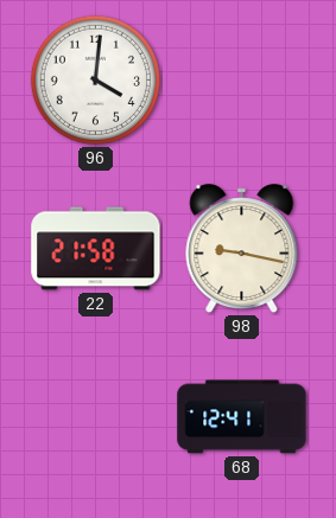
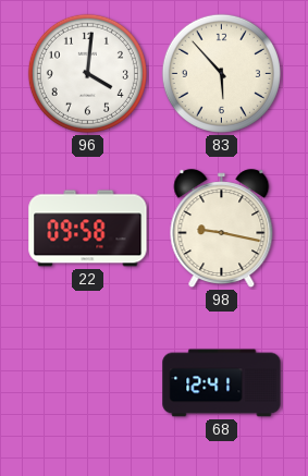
83: none -> 5:53
22: 21:58 -> 09:58
